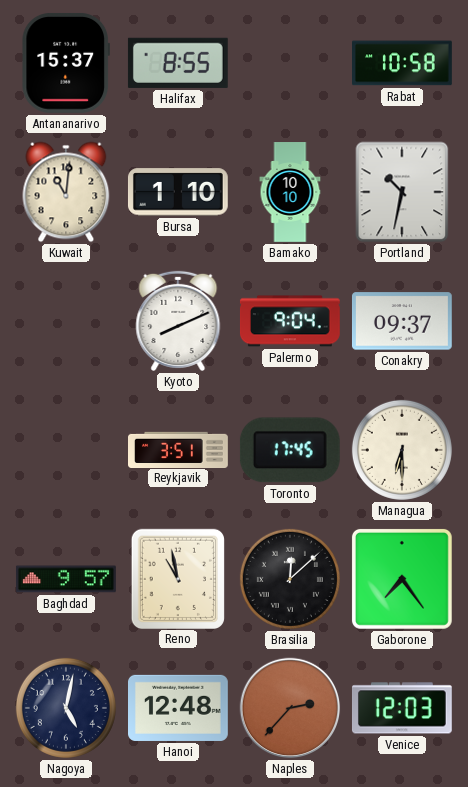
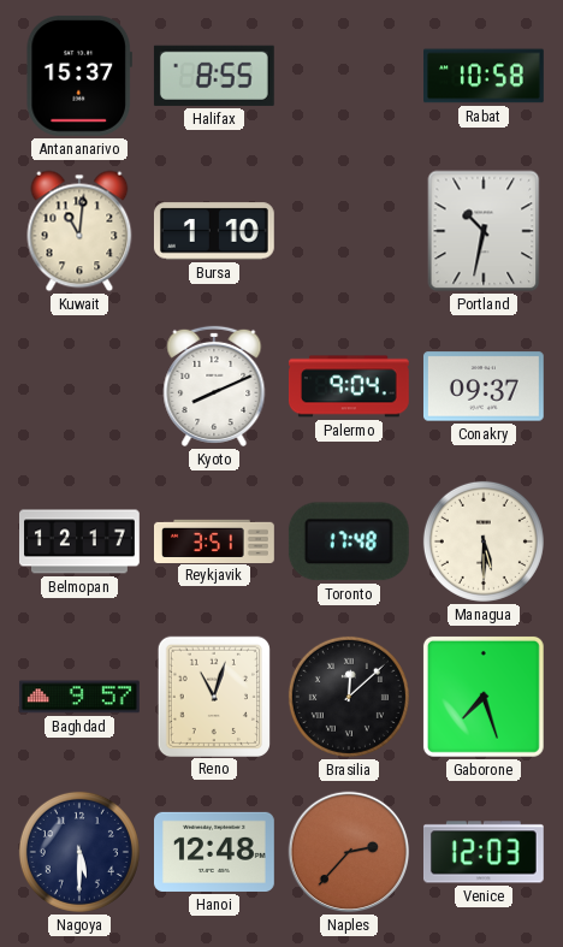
Bamako: 10:10 -> none
Belmopan: none -> 12:17
Toronto: 17:45 -> 17:48
Managua: 6:30 -> 5:30
Reno: 10:58 -> 11:03
Gaborone: 7:24 -> 7:27
Nagoya: 5:02 -> 5:30
